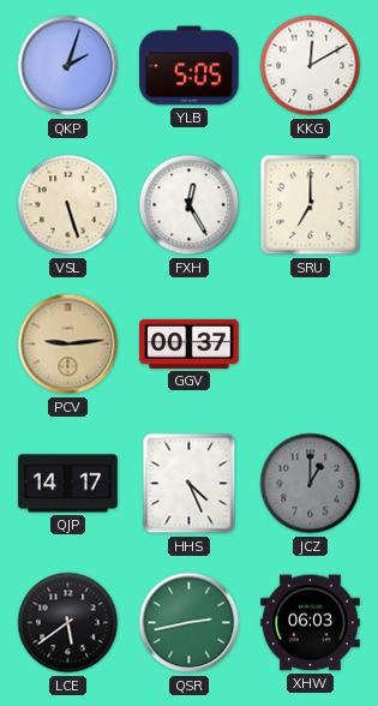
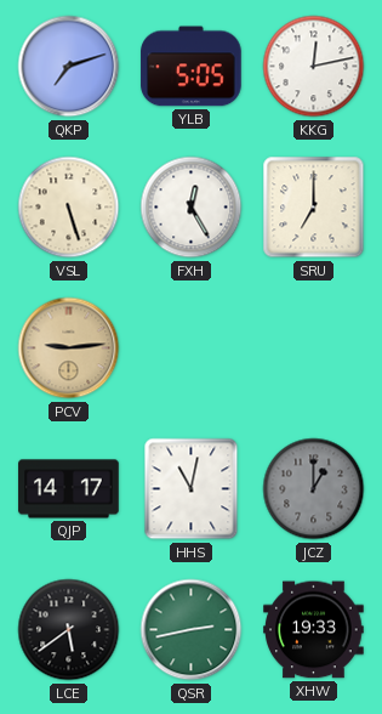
QKP: 2:03 -> 7:12
KKG: 12:10 -> 12:13
GGV: 00:37 -> none
HHS: 4:26 -> 11:02
XHW: 06:03 -> 19:33
